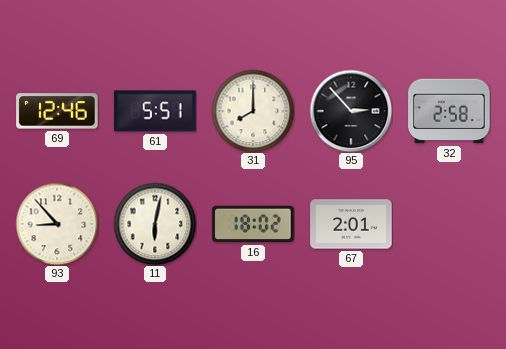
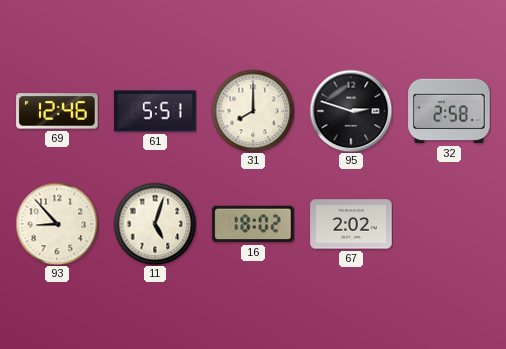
95: 2:53 -> 2:48
11: 6:02 -> 5:03
67: 2:01 -> 2:02
